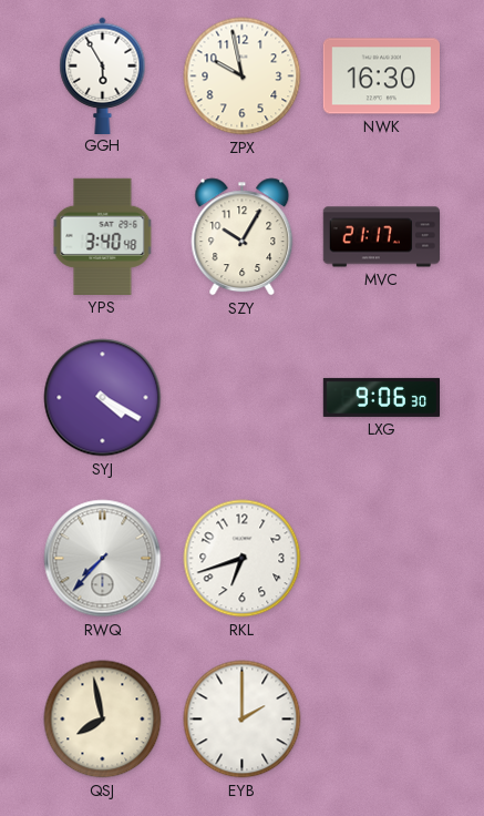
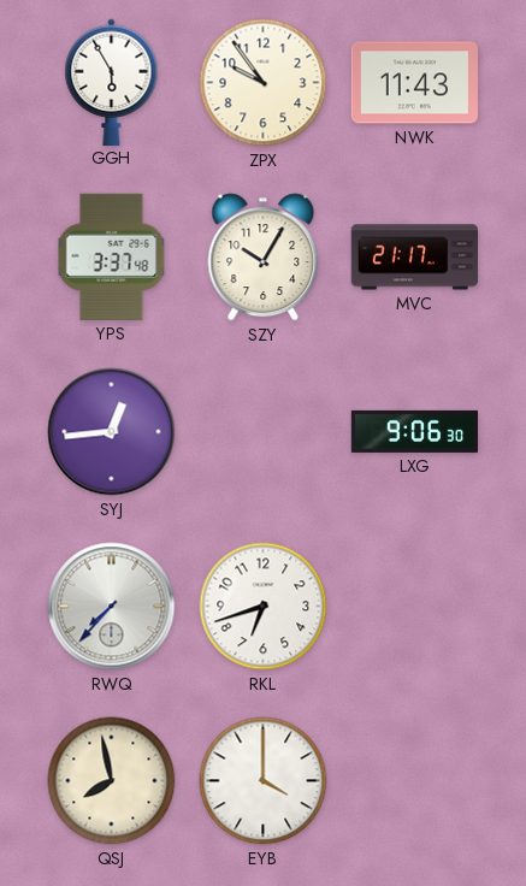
ZPX: 9:58 -> 9:54
NWK: 16:30 -> 11:43
YPS: 3:40 -> 3:37
SYJ: 4:20 -> 12:44
EYB: 2:00 -> 4:00
